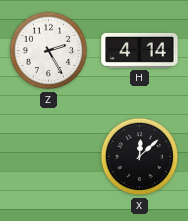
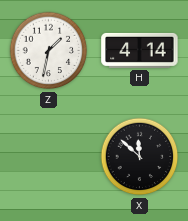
Z: 2:25 -> 1:32
X: 12:08 -> 11:52
